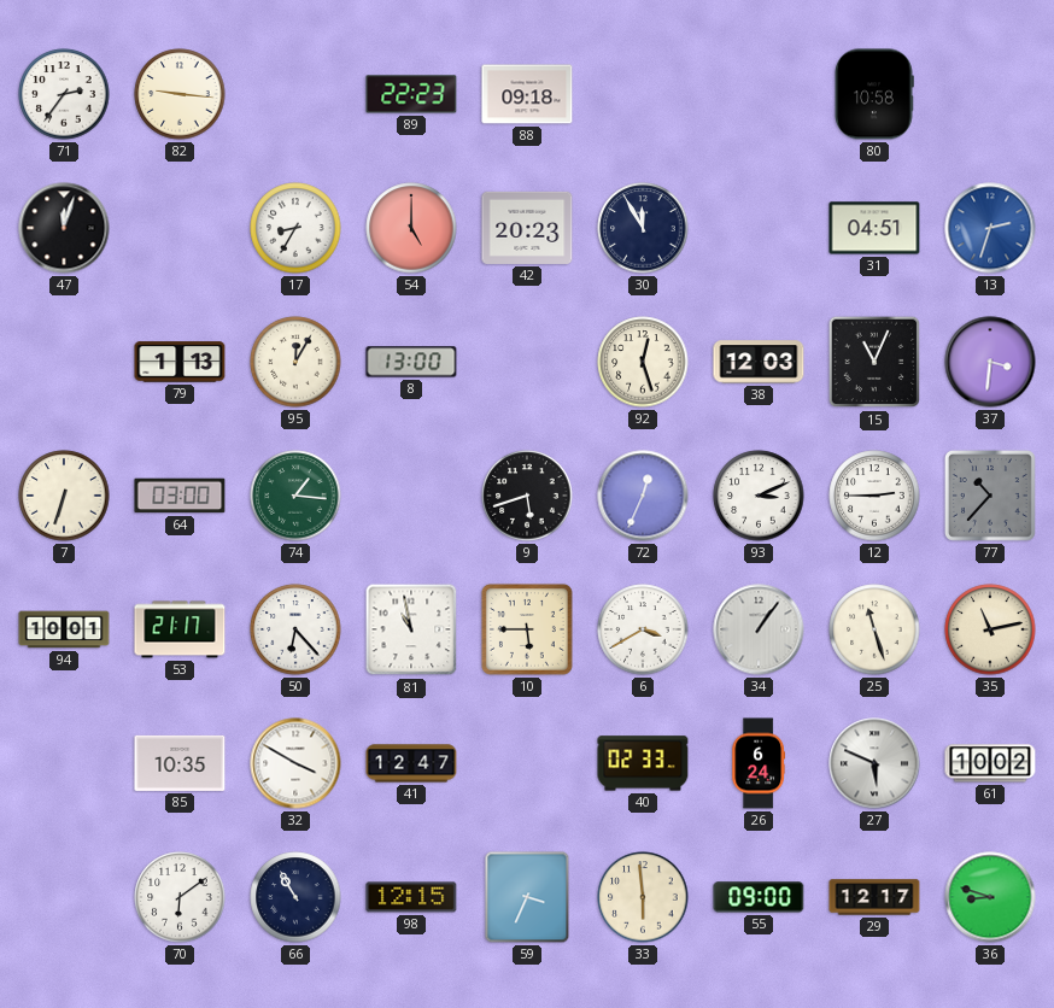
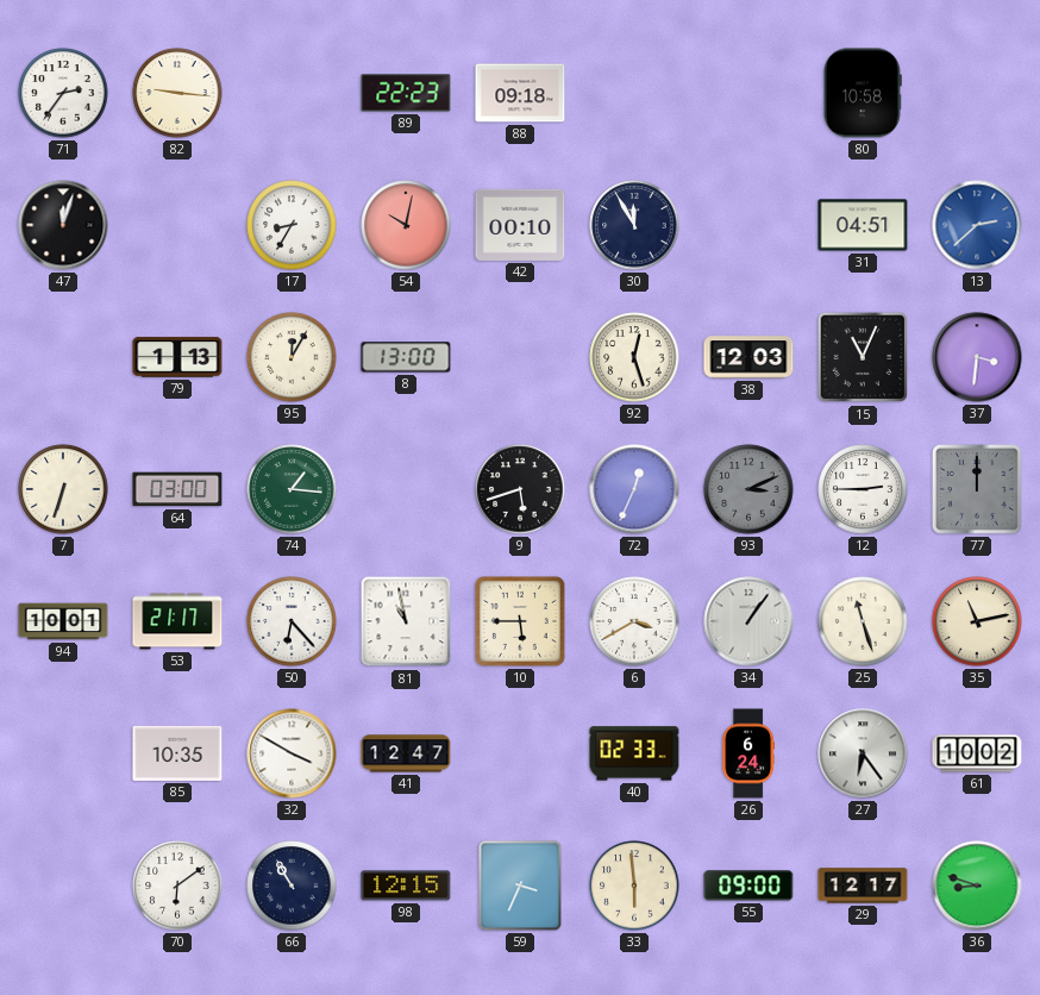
54: 5:00 -> 10:02
42: 20:23 -> 00:10
13: 2:33 -> 2:38
93 dial: white -> grey
77: 10:37 -> 12:00
27: 5:49 -> 6:24
